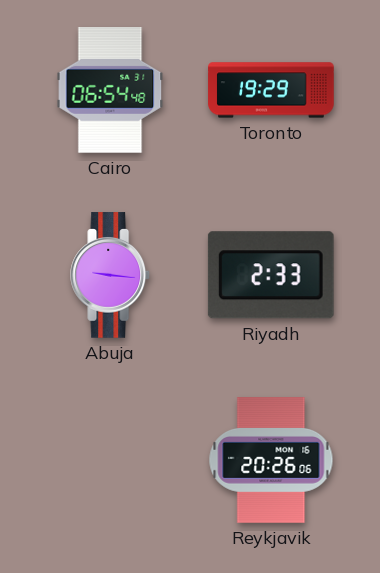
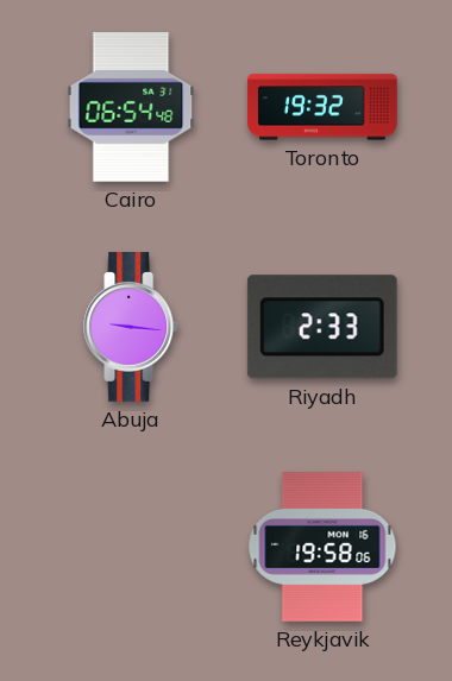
Toronto: 19:29 -> 19:32
Reykjavik: 20:26 -> 19:58
